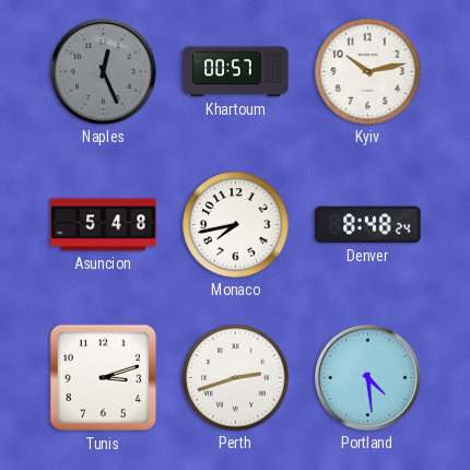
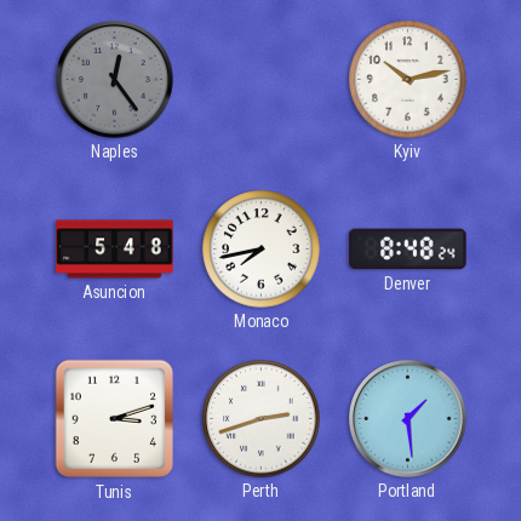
Naples: 12:26 -> 12:24
Khartoum: 00:57 -> none
Portland: 4:29 -> 1:29
